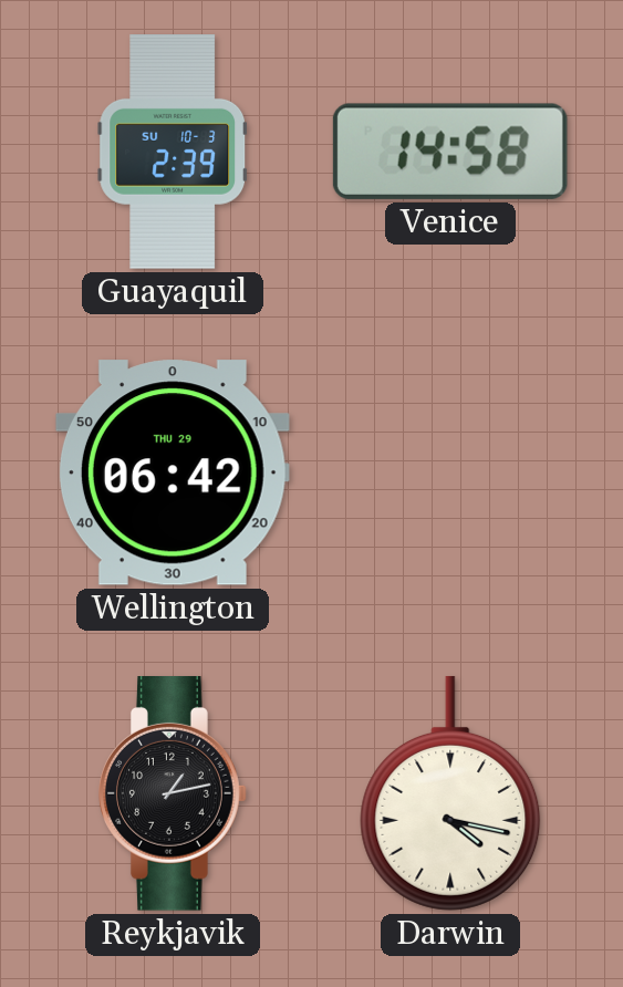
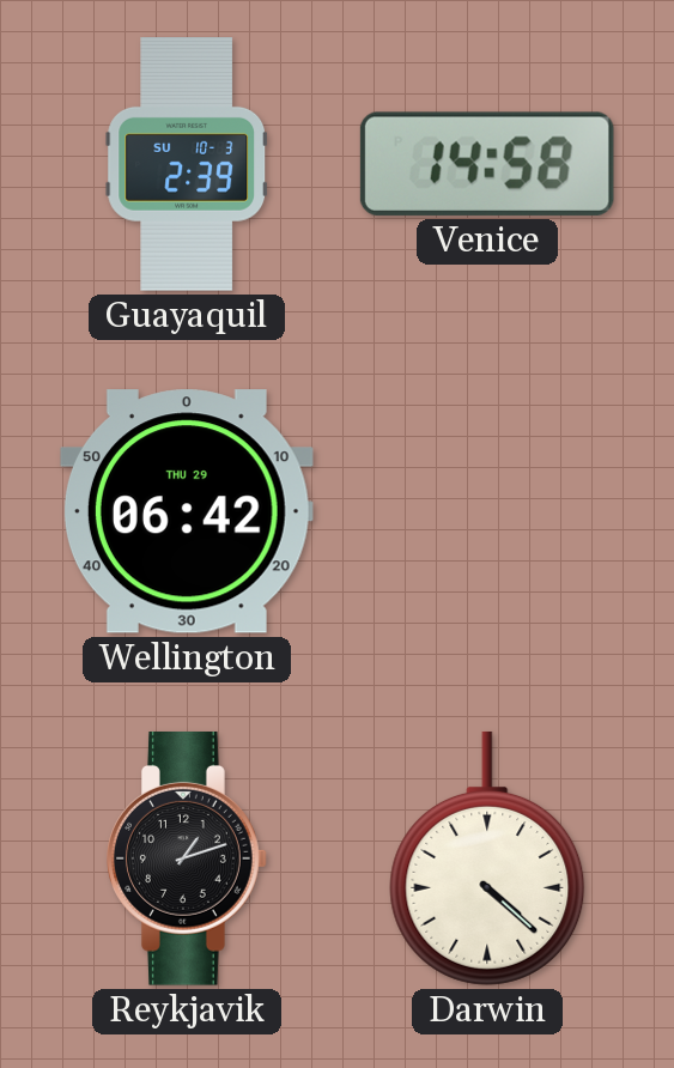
Reykjavik: 1:13 -> 1:12
Darwin: 4:17 -> 4:22
